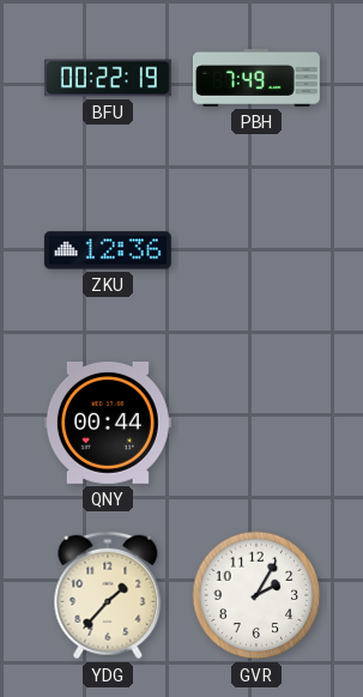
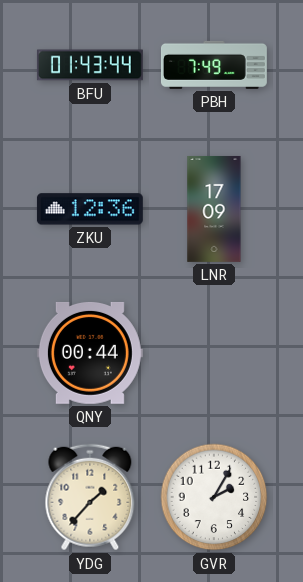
BFU: 00:22 -> 01:43
LNR: none -> 17:09
